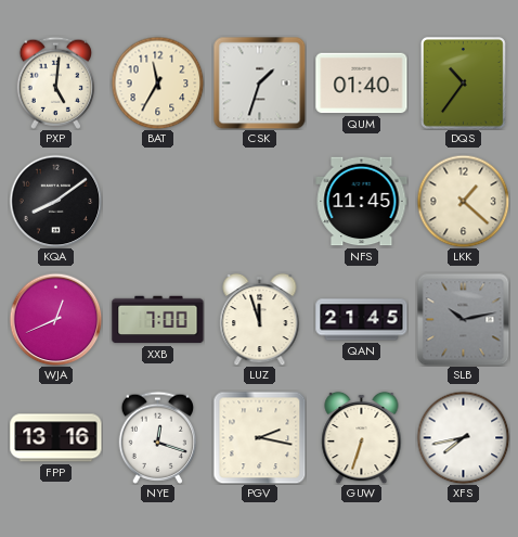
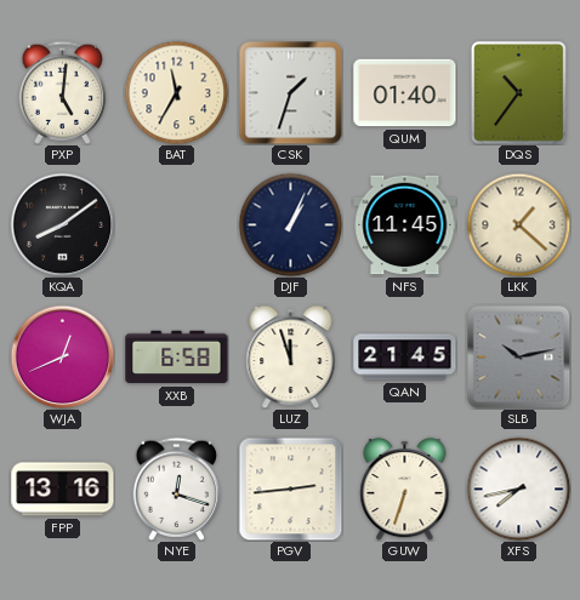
DJF: none -> 1:04
XXB: 7:00 -> 6:58
PGV: 2:17 -> 2:44
